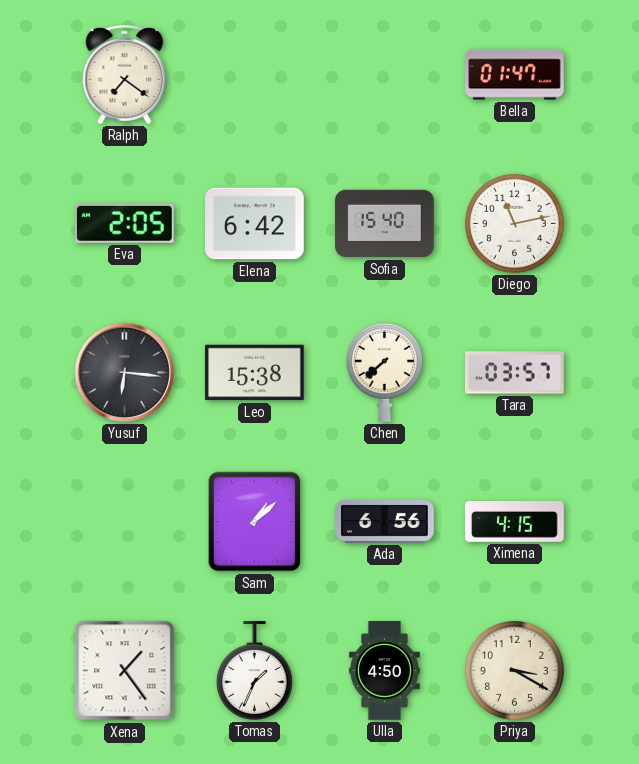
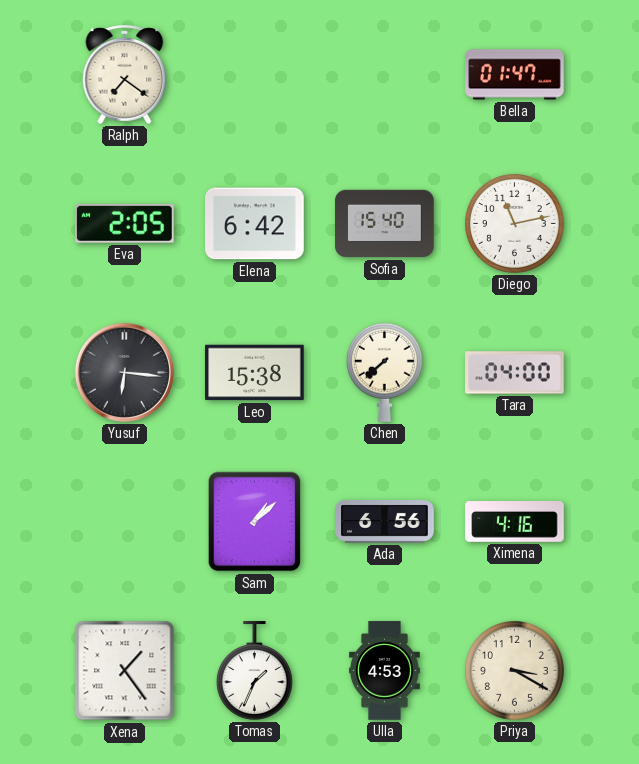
Tara: 03:57 -> 04:00
Ximena: 4:15 -> 4:16
Ulla: 4:50 -> 4:53
